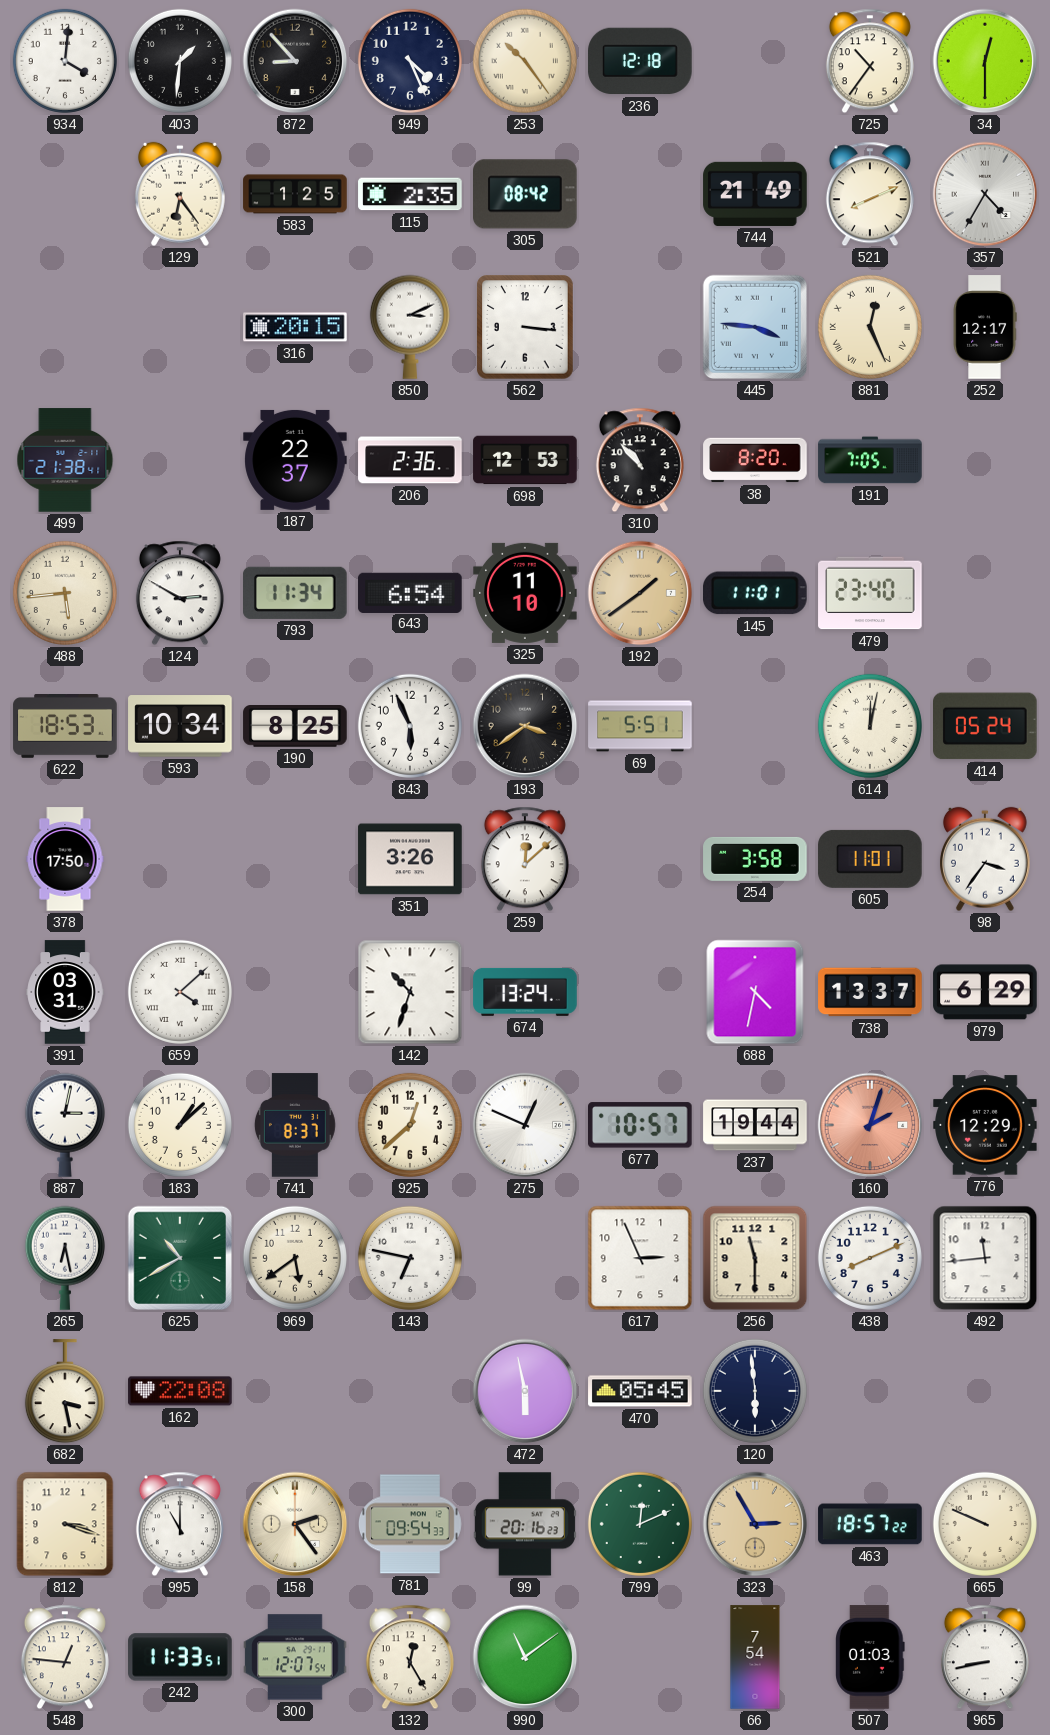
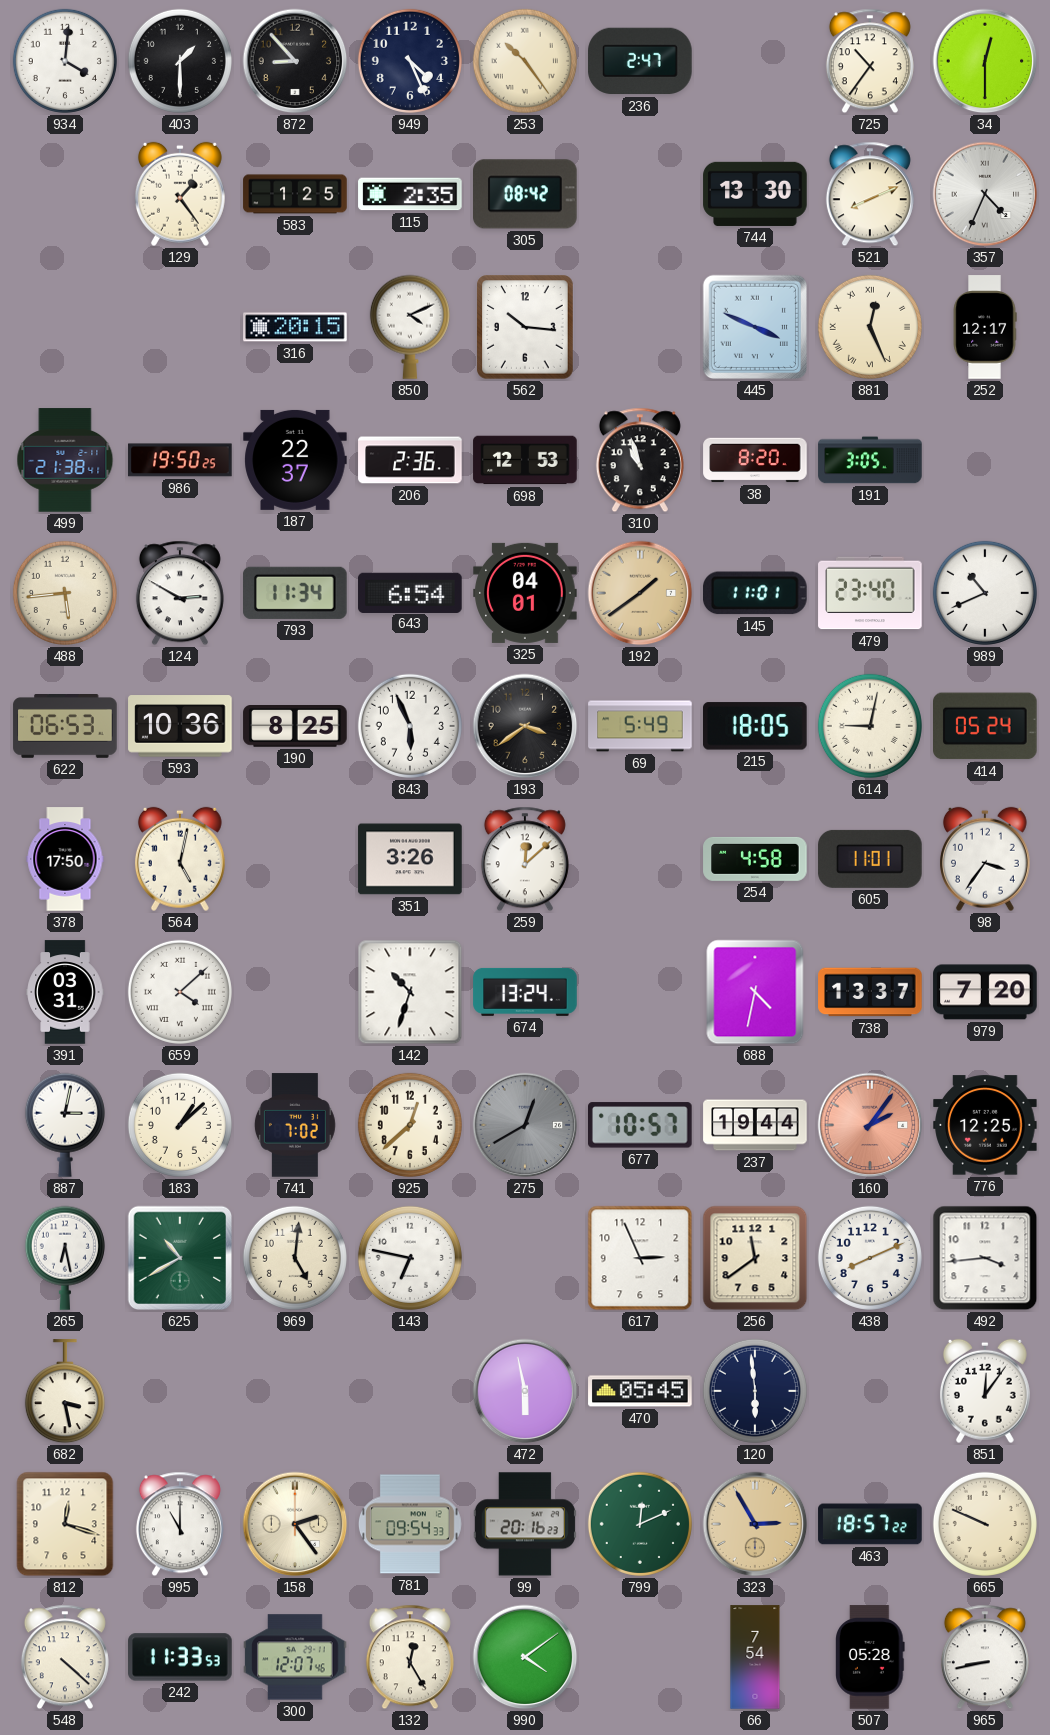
403: 1:31 -> 1:30
236: 12:18 -> 2:47
129: 6:24 -> 1:24
744: 21:49 -> 13:30
357: 4:35 -> 4:34
850: 3:11 -> 4:11
562: 3:16 -> 10:16
445: 3:46 -> 3:49
986: none -> 19:50
310: 10:53 -> 10:57
191: 7:05 -> 3:05
325: 11:10 -> 04:01
989: none -> 10:41
622: 18:53 -> 06:53
593: 10:34 -> 10:36
69: 5:51 -> 5:49
215: none -> 18:05
614: 12:02 -> 9:02
564: none -> 5:02
254: 3:58 -> 4:58
979: 6:29 -> 7:20
741: 8:37 -> 7:02
275: 12:49 -> 12:40
275 dial: white -> grey
160: 2:03 -> 2:06
776: 12:29 -> 12:25
969: 5:39 -> 5:01
256: 11:30 -> 11:39
492: 11:44 -> 3:44
162: 22:08 -> none
851: none -> 12:06
812: 3:18 -> 12:18
548: 12:46 -> 4:22
242: 11:33:51 -> 11:33:53
300: 12:07:54 -> 12:07:46
990: 11:09 -> 4:09
507: 01:03 -> 05:28
